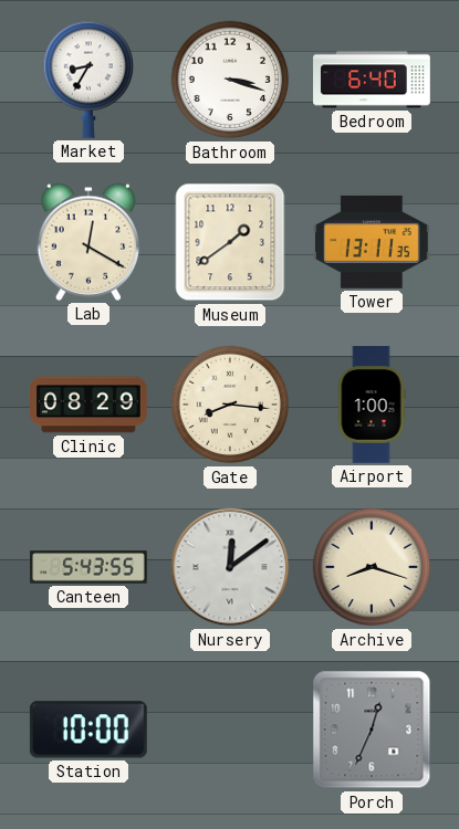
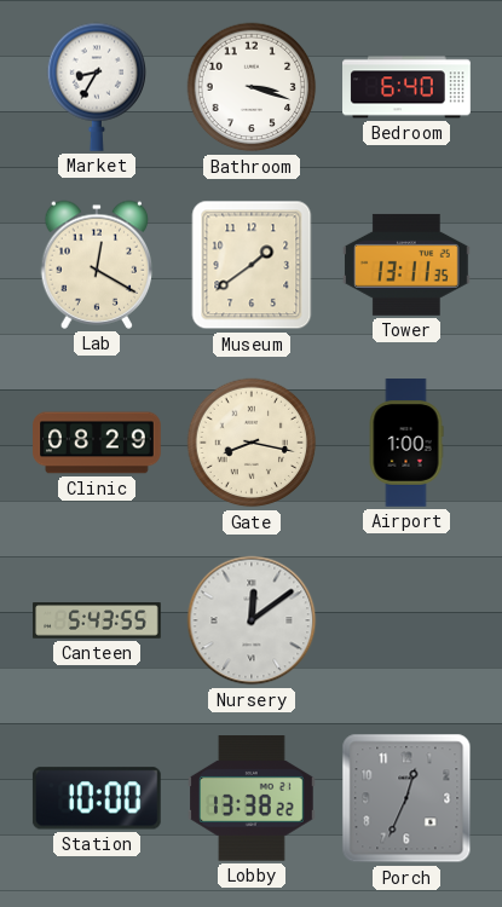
Gate: 8:16 -> 8:17
Archive: 8:18 -> none
Lobby: none -> 13:38
